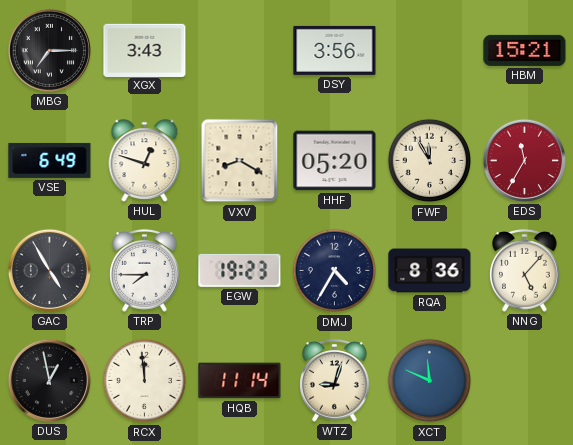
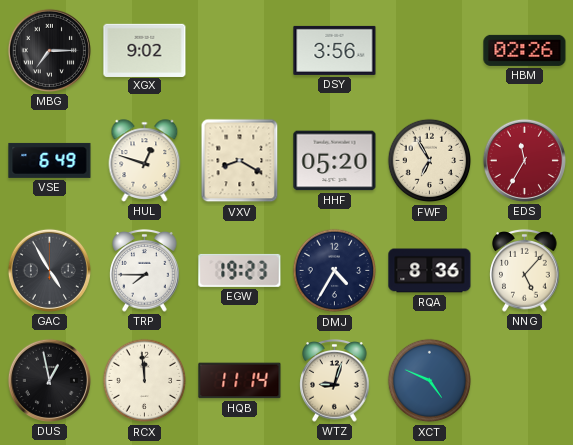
XGX: 3:43 -> 9:02
HBM: 15:21 -> 02:26
FWF: 11:55 -> 6:55
XCT: 11:49 -> 4:49
